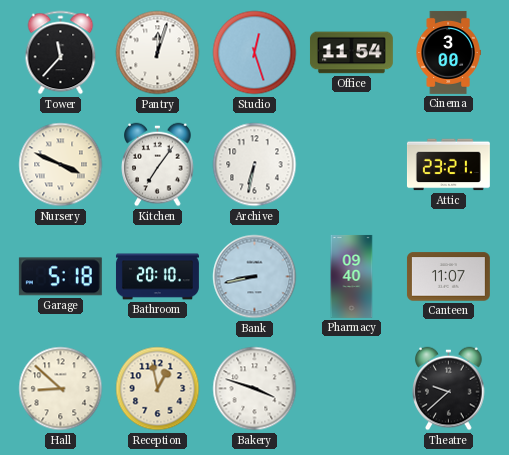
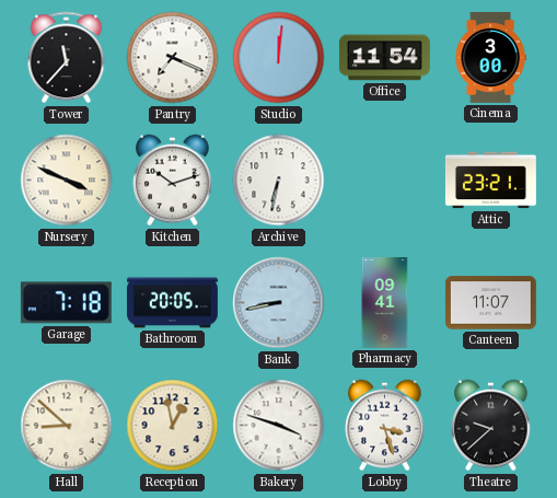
Pantry: 12:03 -> 7:19
Studio: 12:27 -> 12:01
Kitchen: 7:06 -> 10:12
Garage: 5:18 -> 7:18
Bathroom: 20:10 -> 20:05
Pharmacy: 09:40 -> 09:41
Lobby: none -> 3:27
